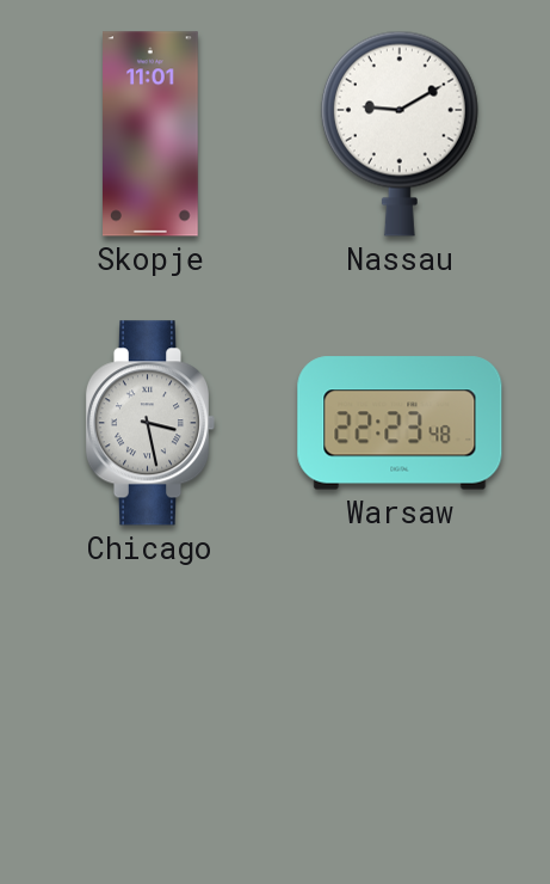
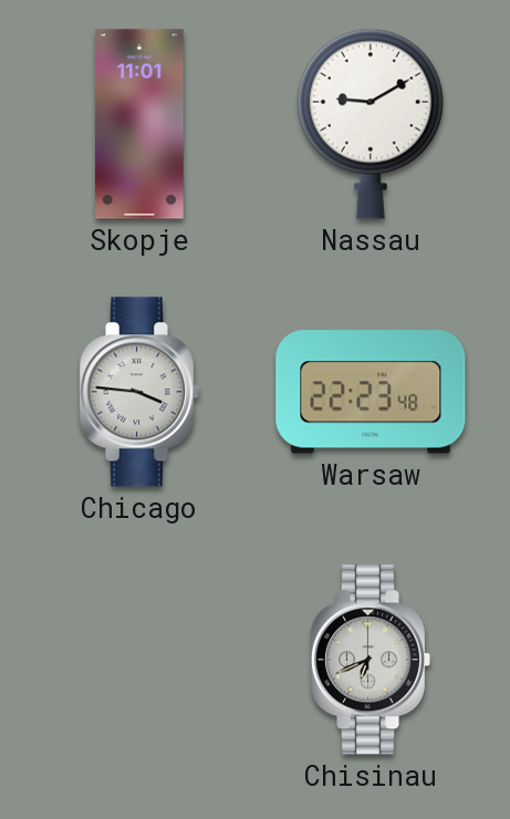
Chicago: 3:28 -> 3:46
Chisinau: none -> 6:41
